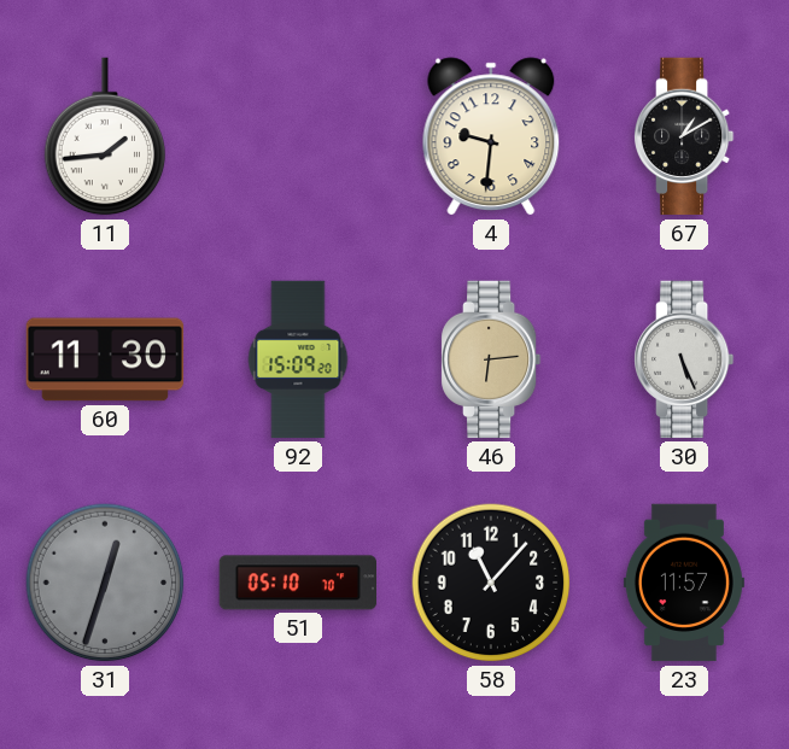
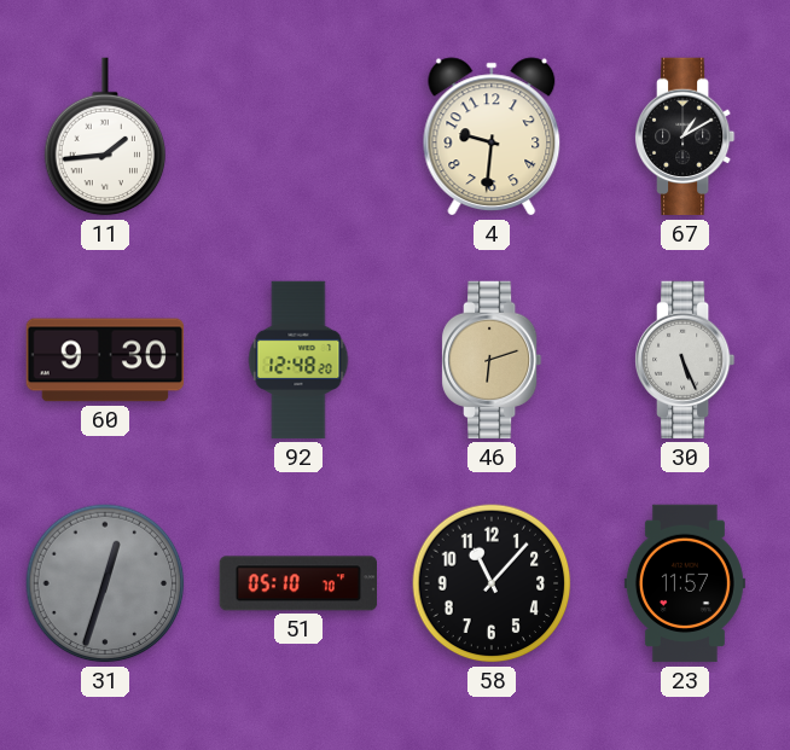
60: 11:30 -> 9:30
92: 15:09 -> 12:48
46: 6:14 -> 6:12
